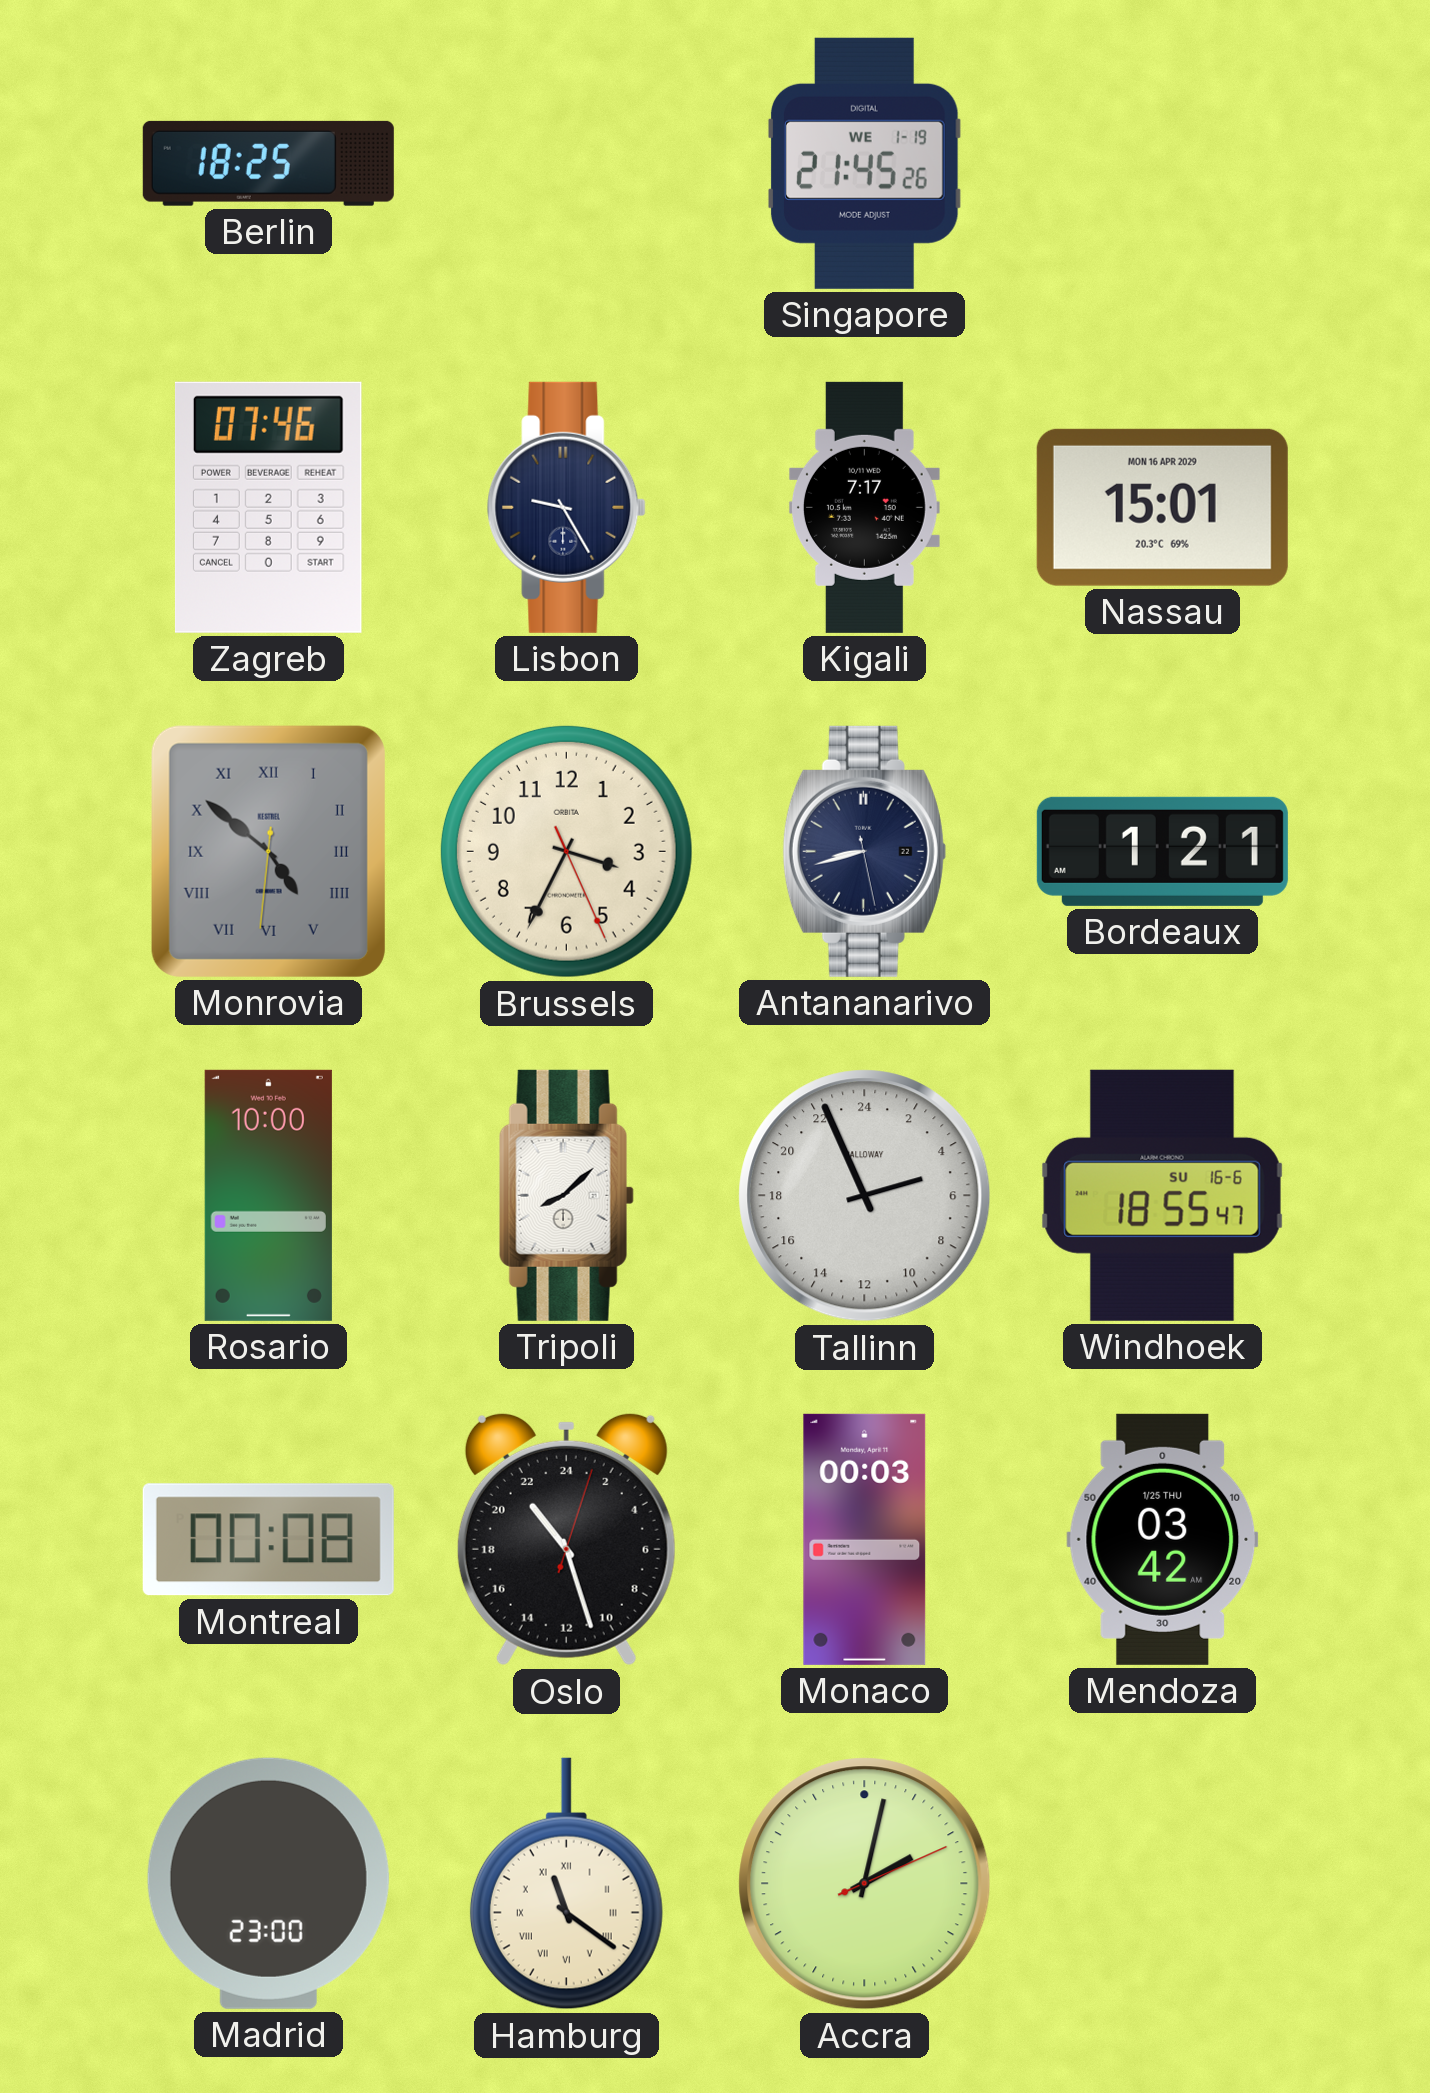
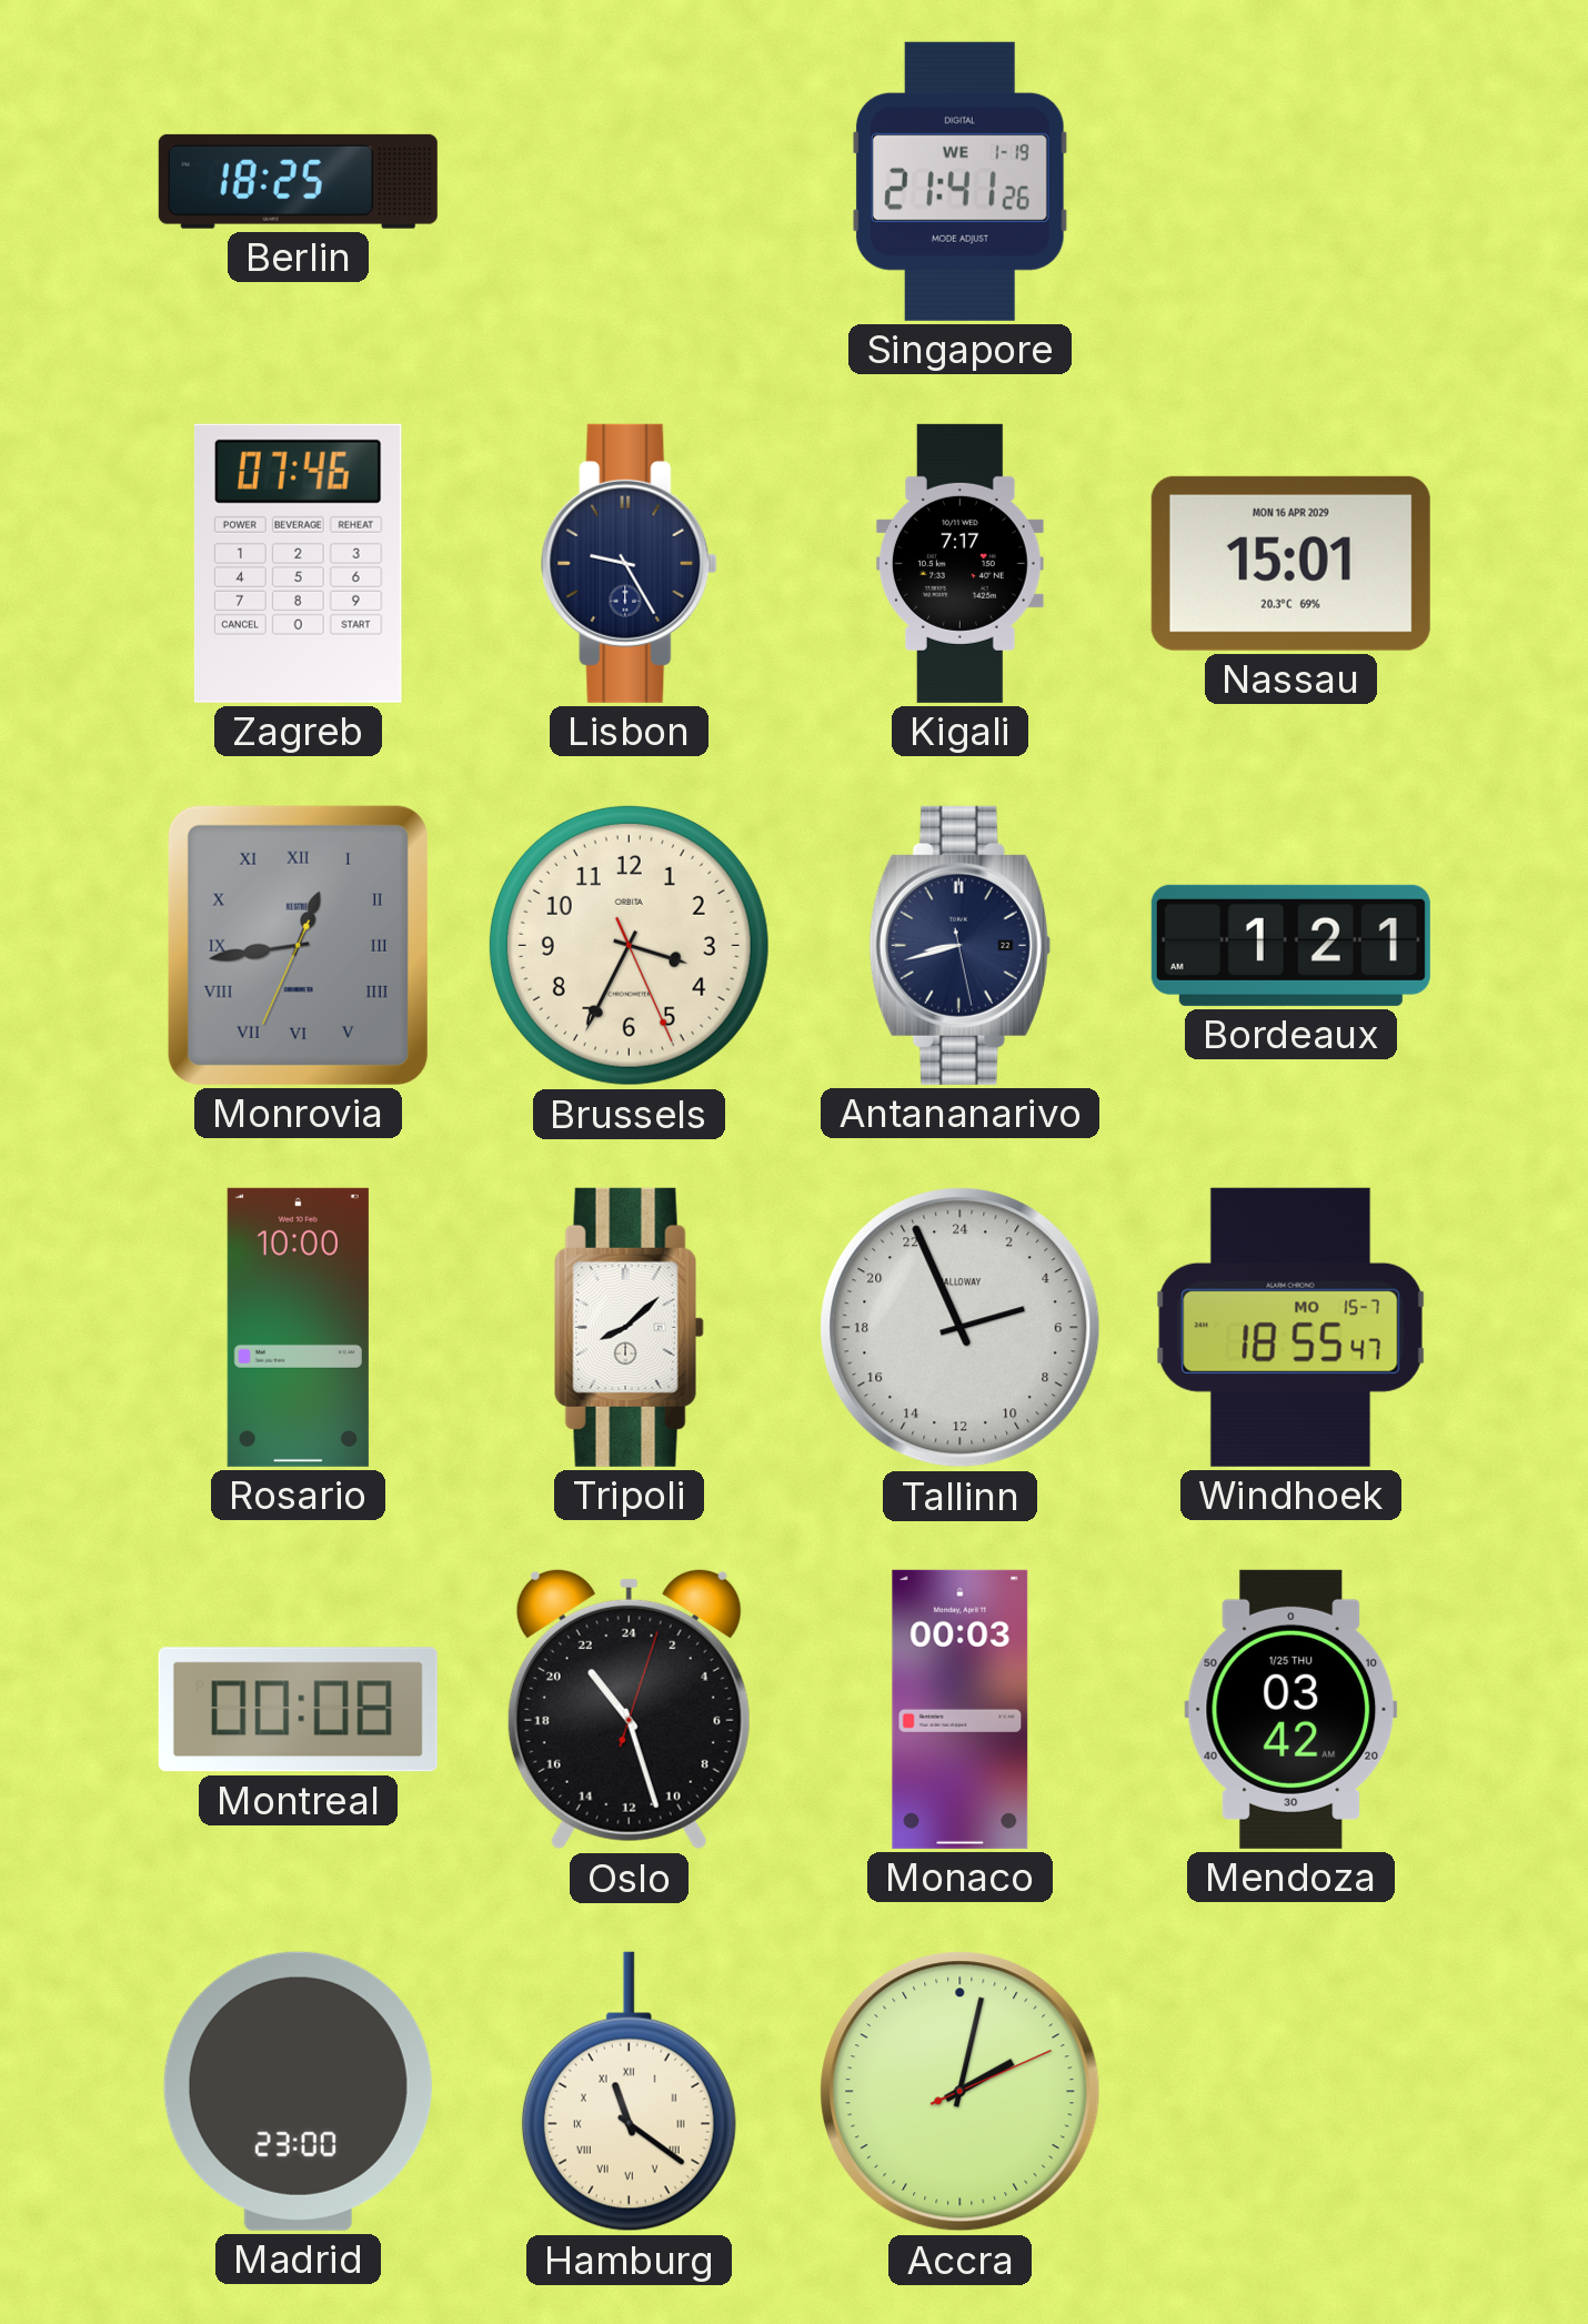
Singapore: 21:45 -> 21:41
Monrovia: 4:51 -> 12:43
Windhoek date: SU 16-6 -> MO 15-7
